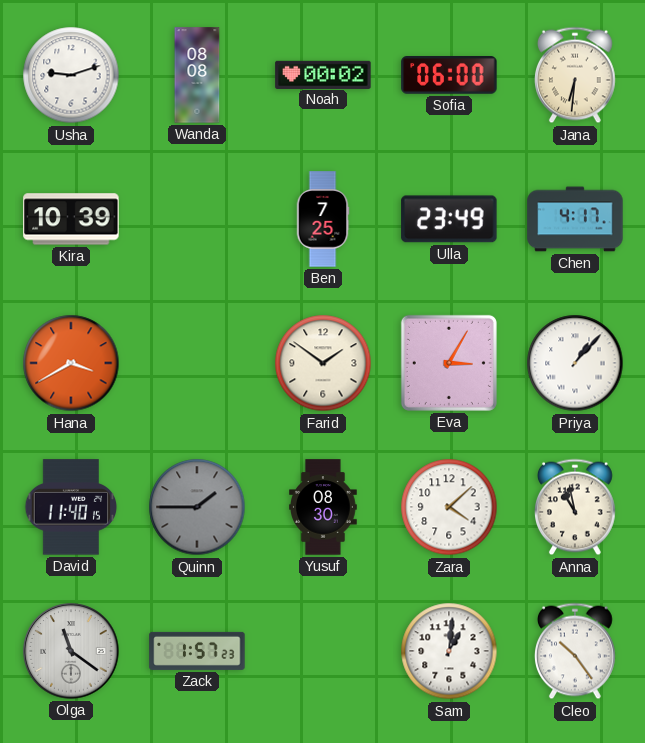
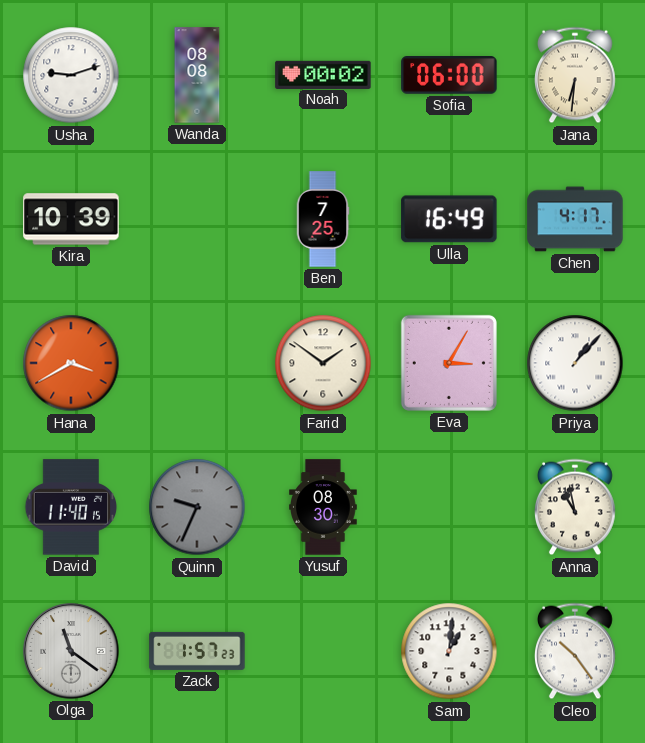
Ulla: 23:49 -> 16:49
Quinn: 1:45 -> 9:34
Zara: 4:08 -> none
